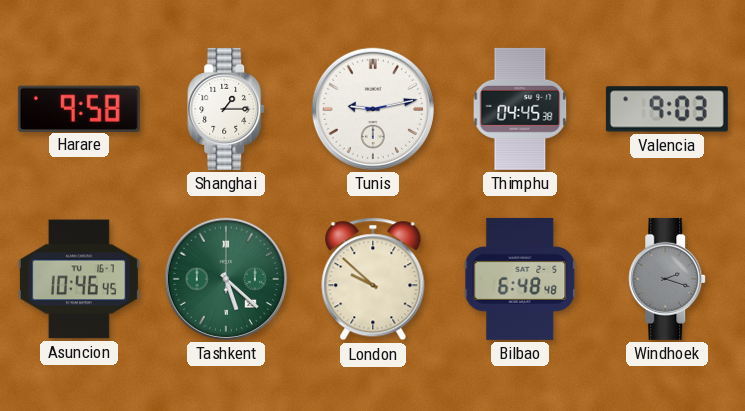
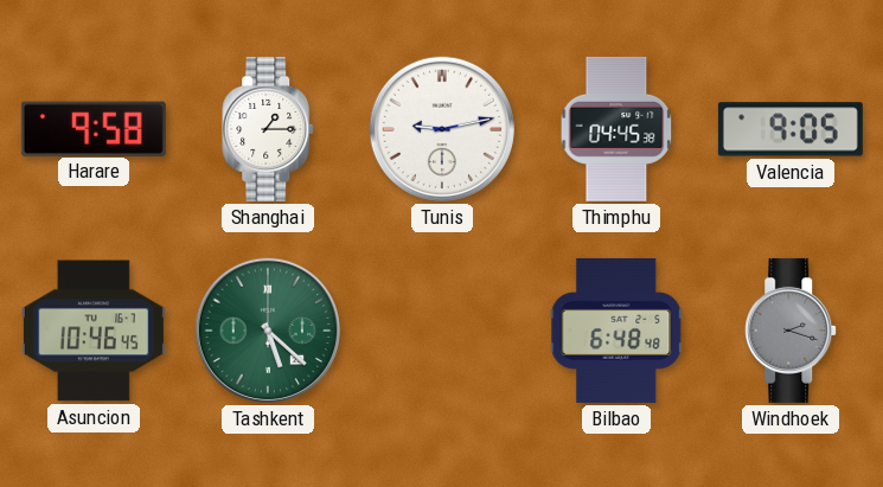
Valencia: 9:03 -> 9:05
London: 9:52 -> none
